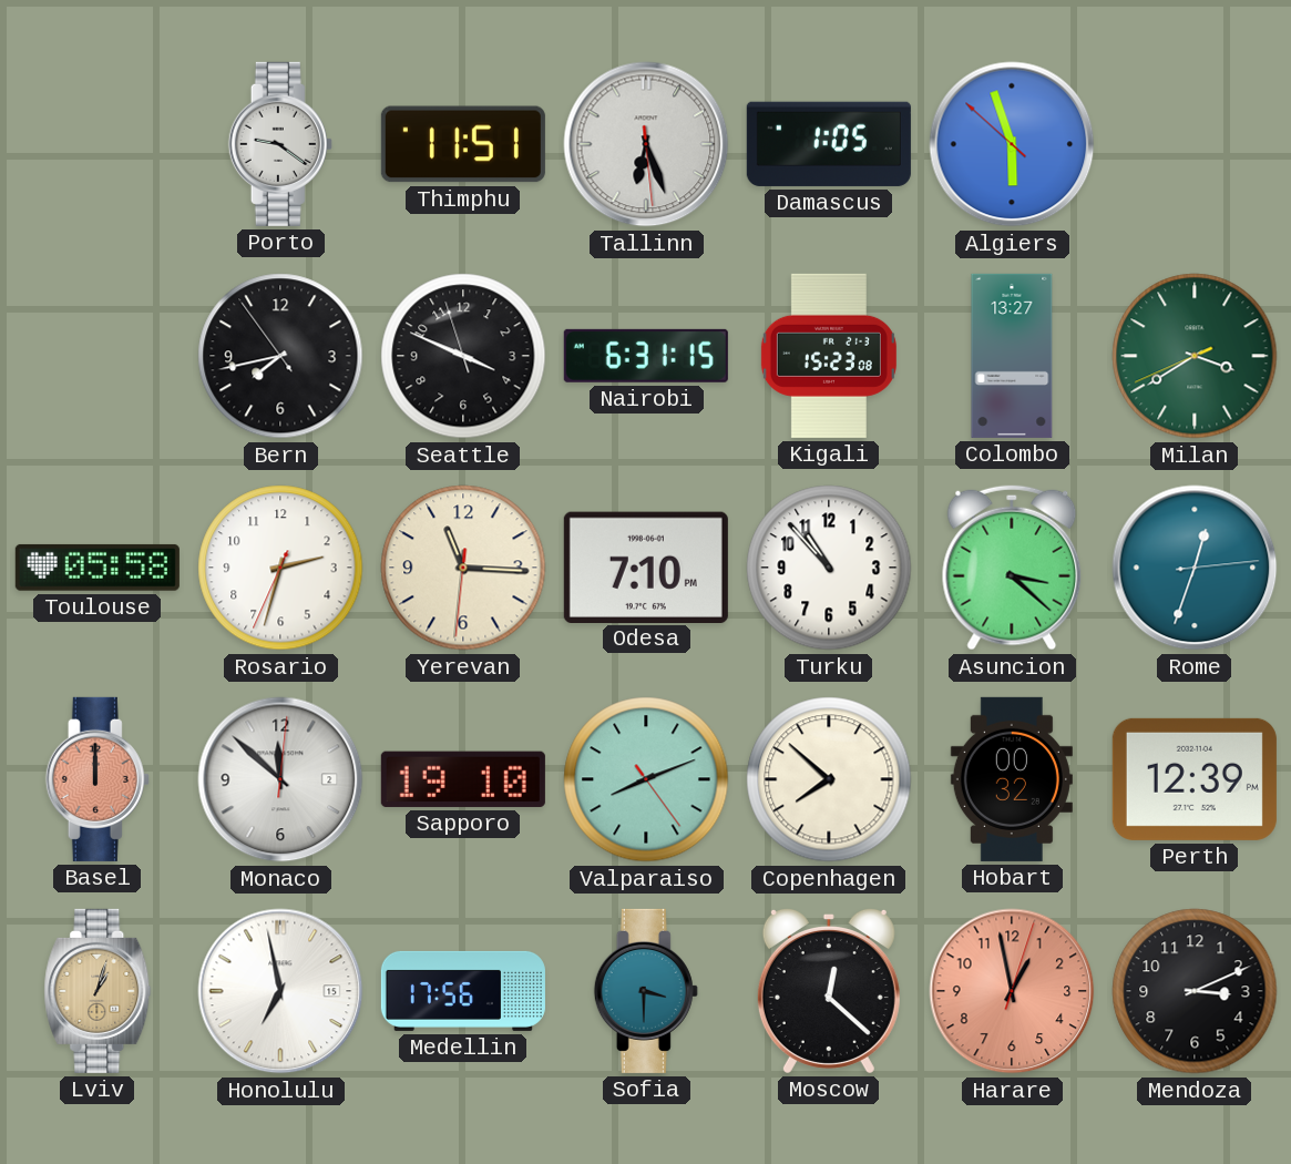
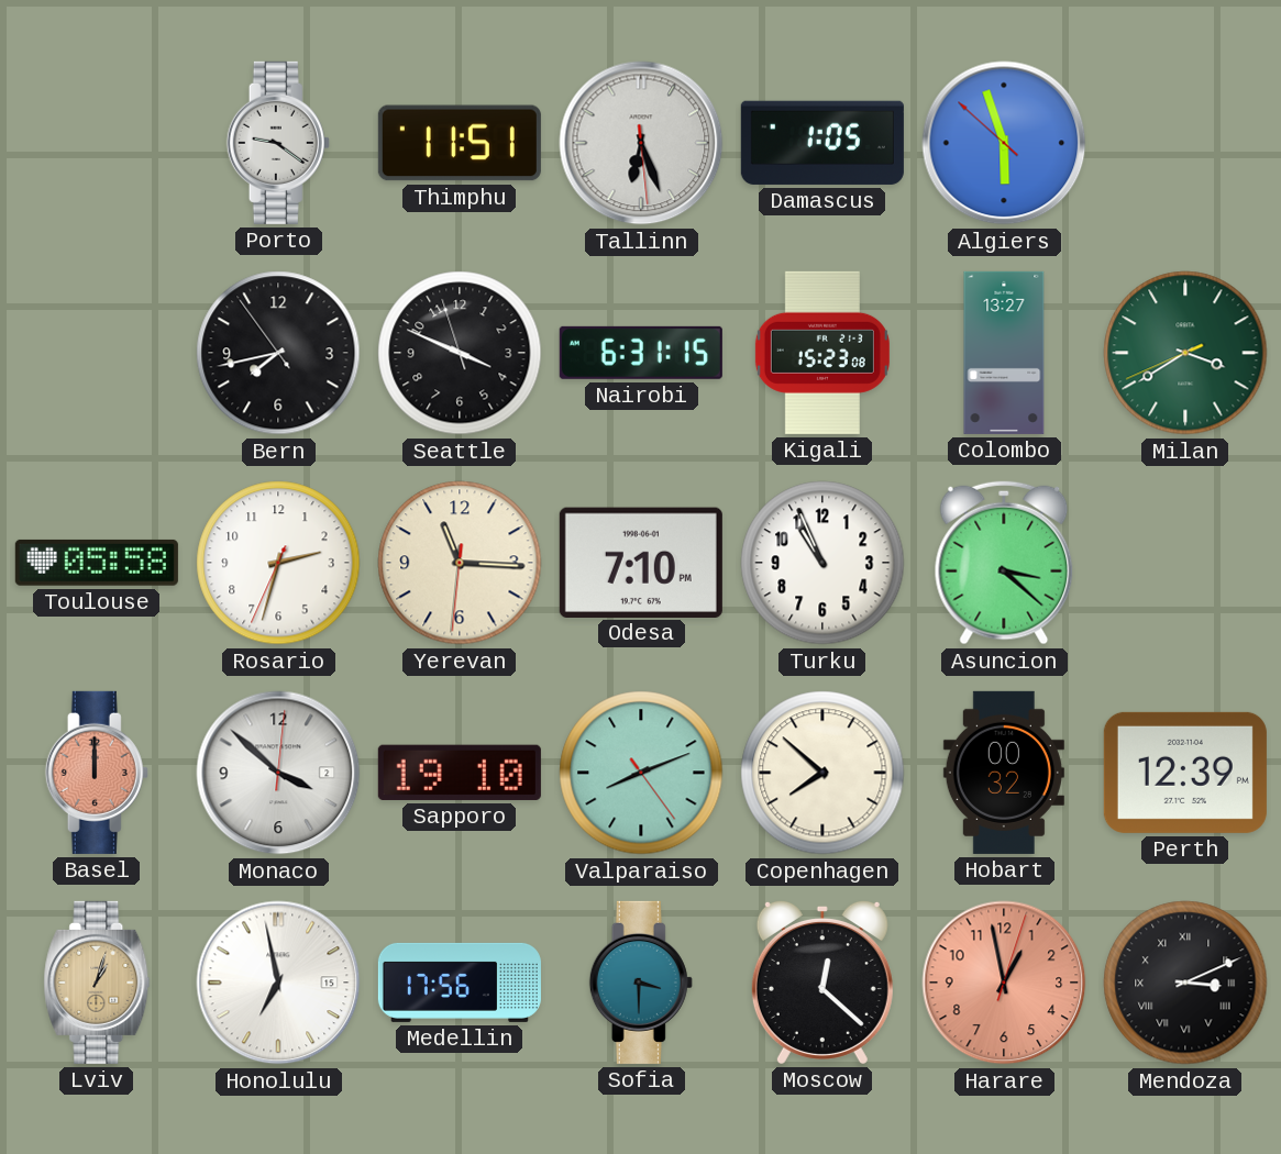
Turku: 10:53 -> 10:56
Rome: 12:33 -> none
Monaco: 11:52 -> 3:52
Mendoza numerals: Arabic -> Roman
